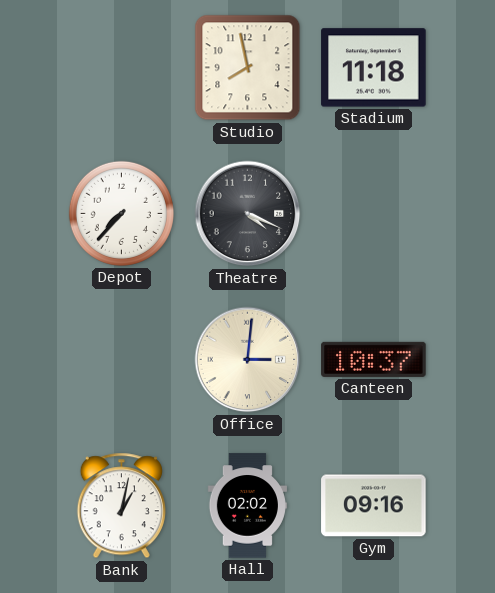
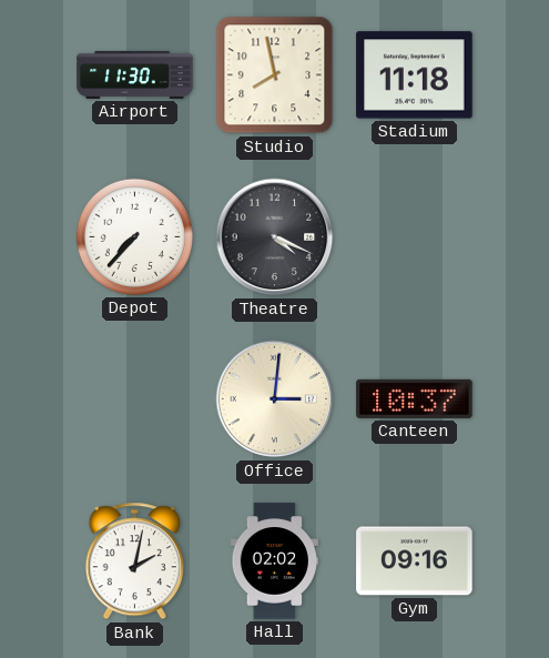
Airport: none -> 11:30
Bank: 1:02 -> 2:02
